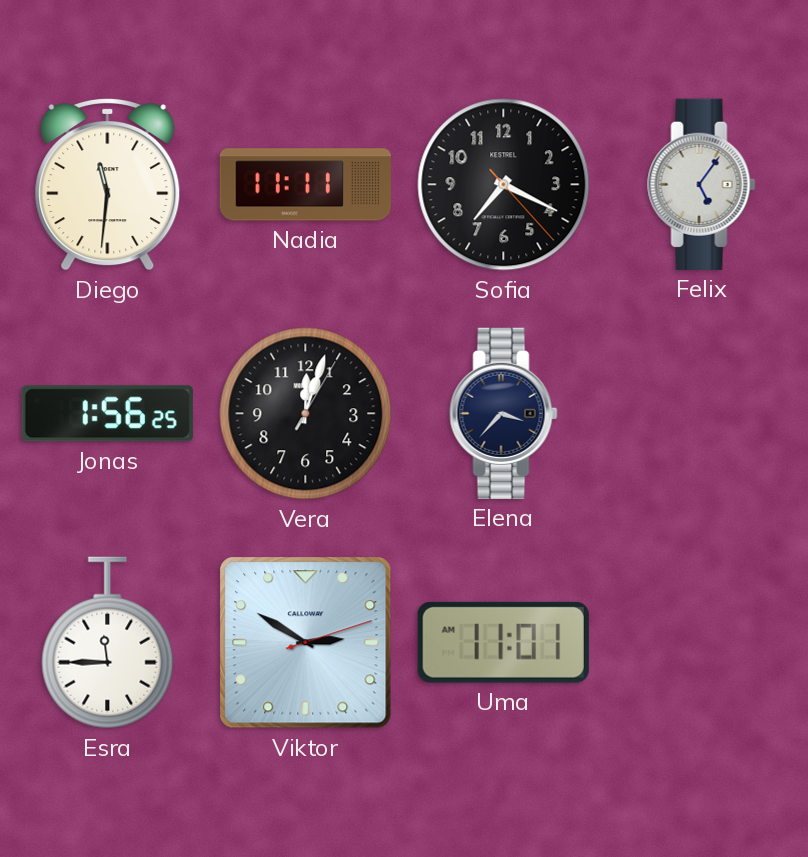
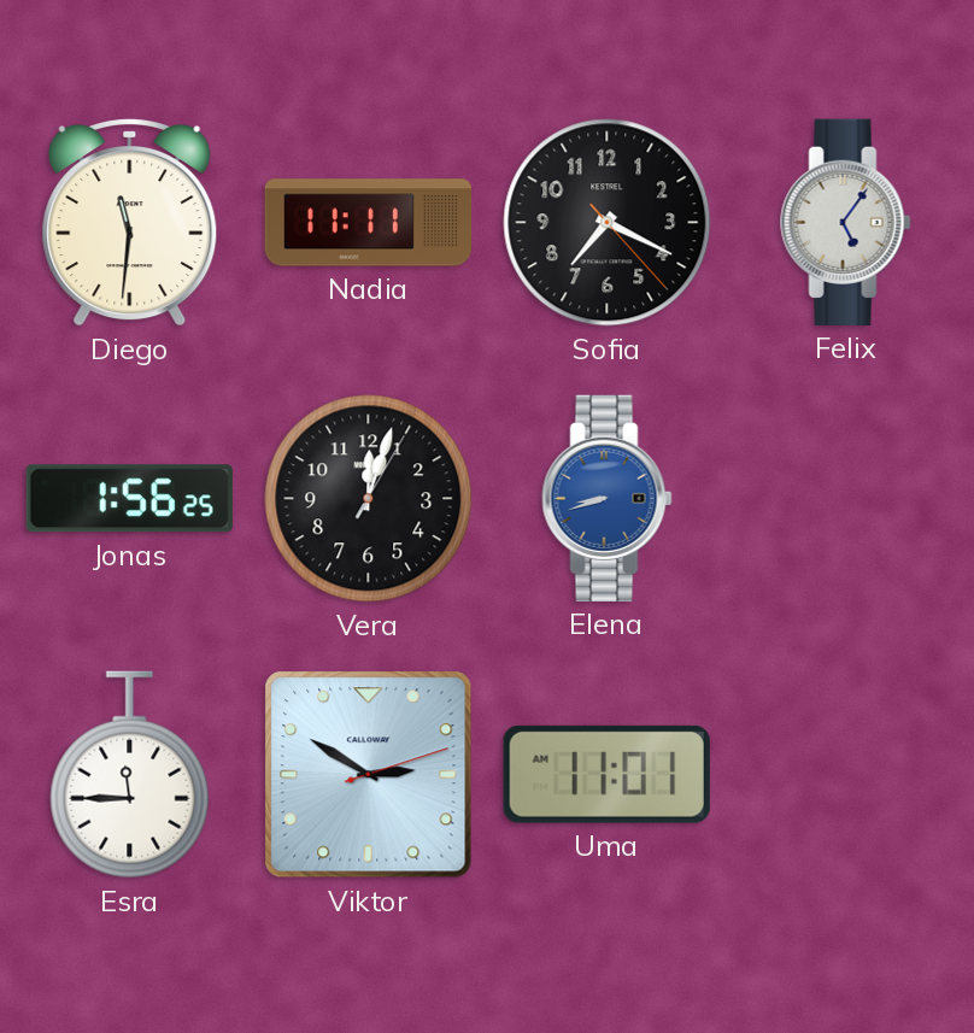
Elena: 3:37 -> 8:42
Elena dial: navy -> blue
